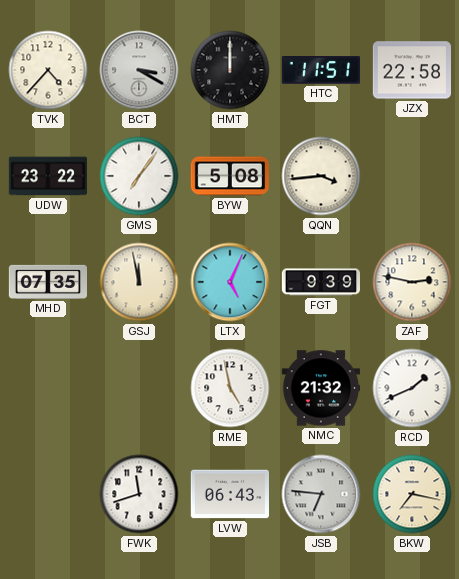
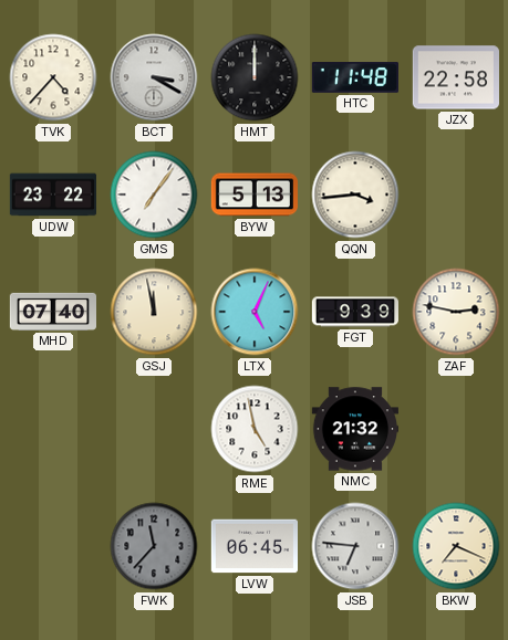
HTC: 11:51 -> 11:48
BYW: 5:08 -> 5:13
MHD: 07:35 -> 07:40
RCD: 1:41 -> none
FWK: 11:42 -> 11:37
FWK dial: white -> grey
LVW: 06:43 -> 06:45
BKW: 7:17 -> 7:19
